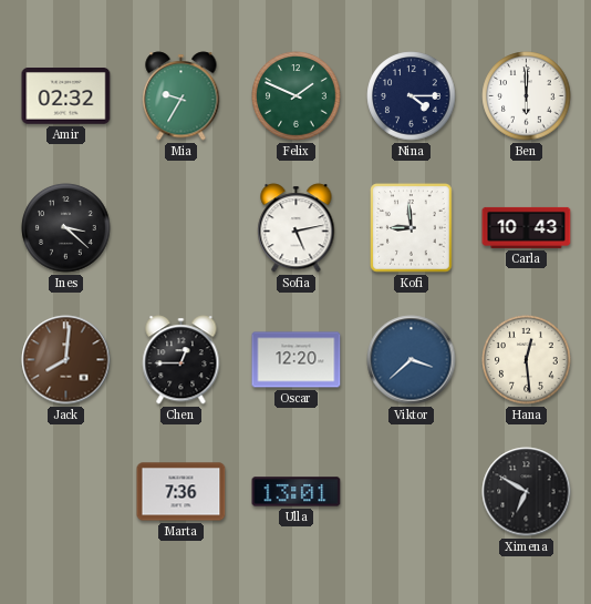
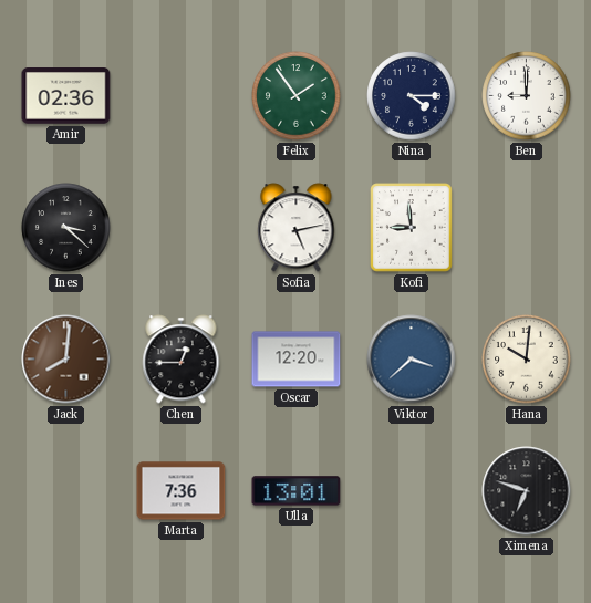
Amir: 02:32 -> 02:36
Mia: 9:35 -> none
Felix: 1:49 -> 1:54
Ben: 6:00 -> 9:00
Carla: 10:43 -> none
Hana: 12:29 -> 10:01
Ximena: 6:50 -> 6:48
